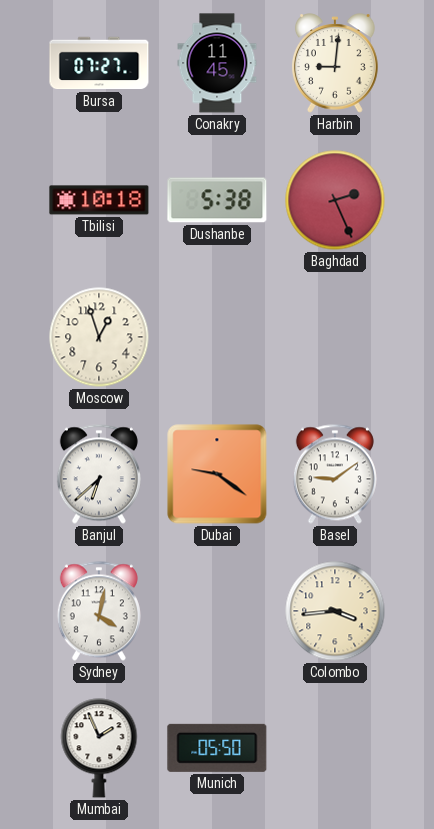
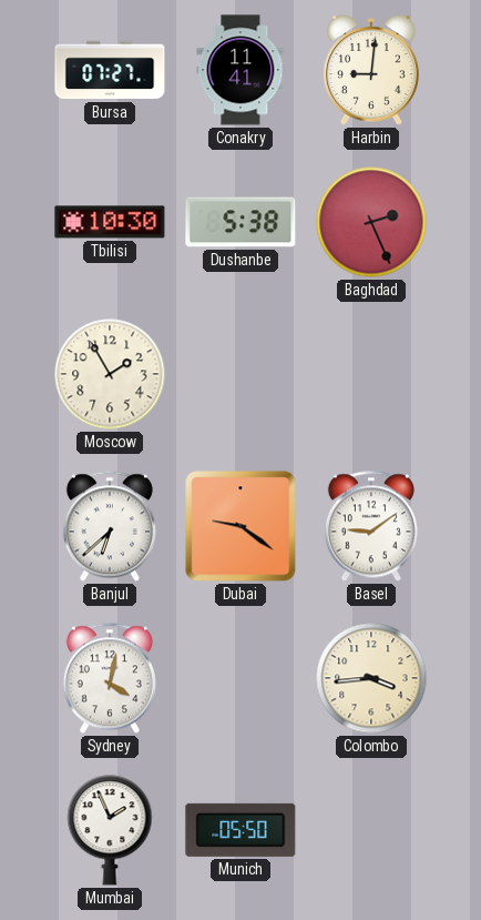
Conakry: 11:45 -> 11:41
Tbilisi: 10:18 -> 10:30
Moscow: 12:57 -> 1:55
